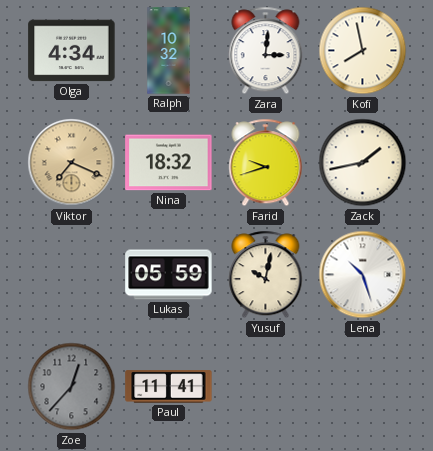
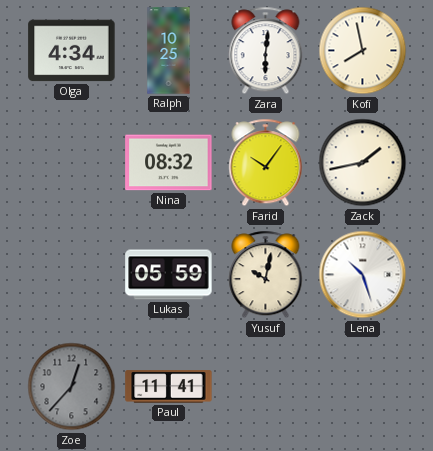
Ralph: 10:32 -> 10:25
Zara: 3:01 -> 6:01
Viktor: 7:19 -> none
Nina: 18:32 -> 08:32
Farid: 9:42 -> 10:06
